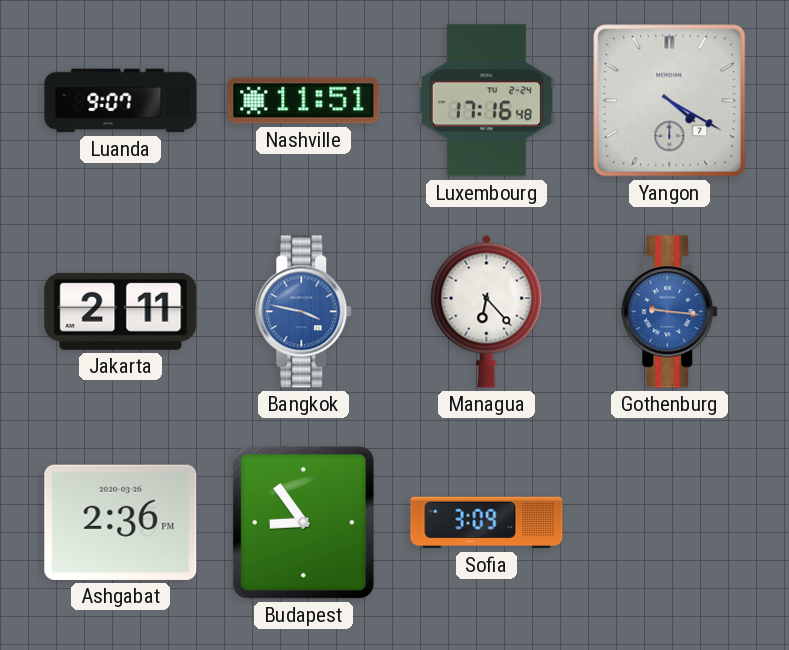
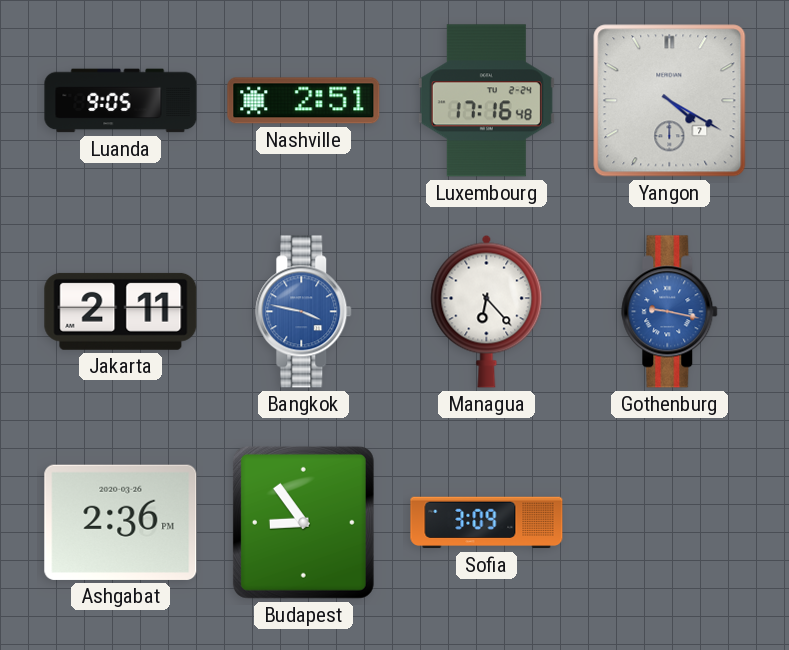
Luanda: 9:07 -> 9:05
Nashville: 11:51 -> 2:51
Gothenburg: 9:16 -> 9:17
